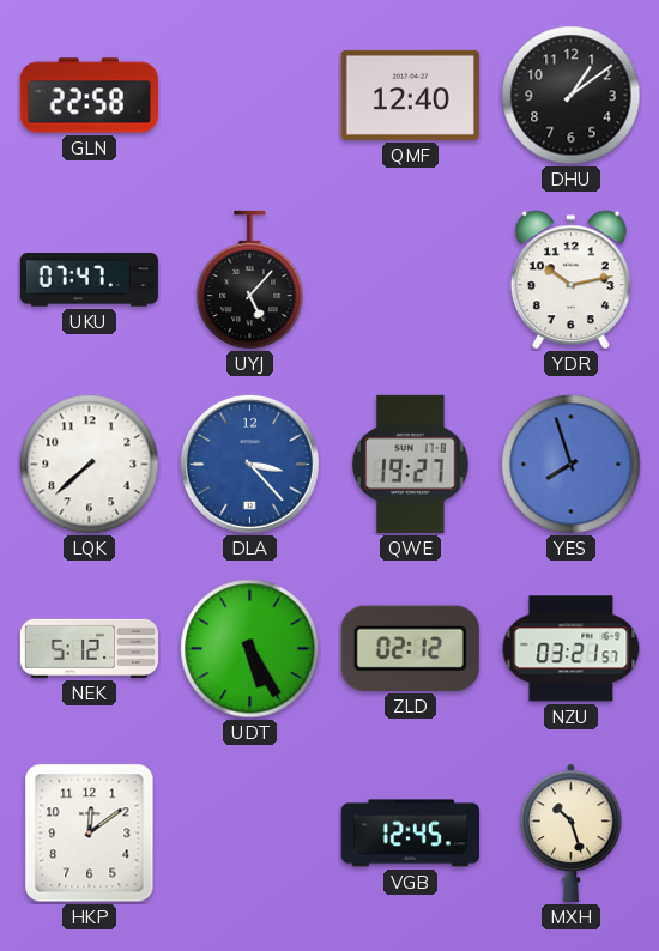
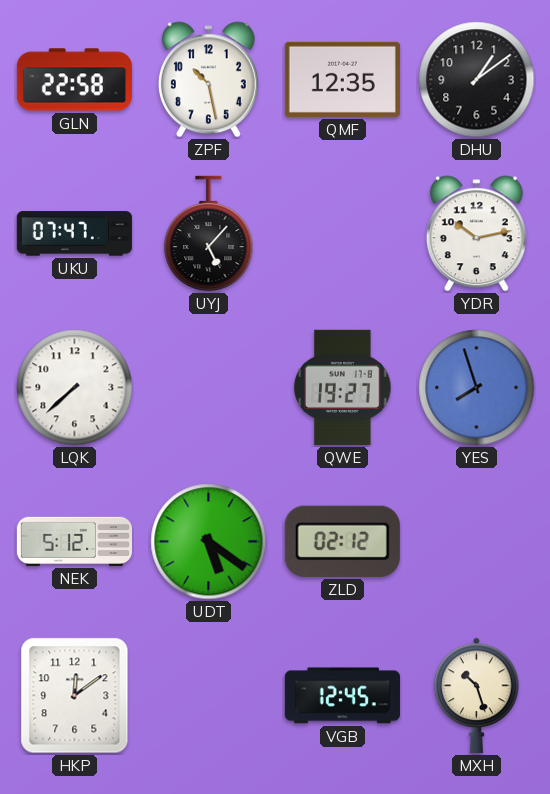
ZPF: none -> 10:28
QMF: 12:40 -> 12:35
DLA: 3:23 -> none
UDT: 5:25 -> 5:21
NZU: 03:21 -> none
